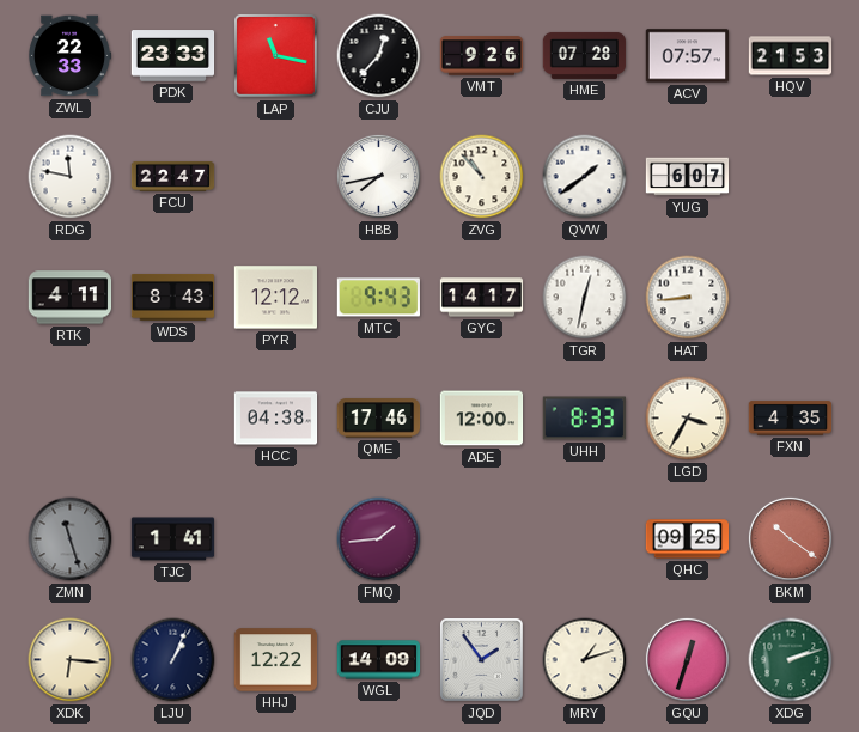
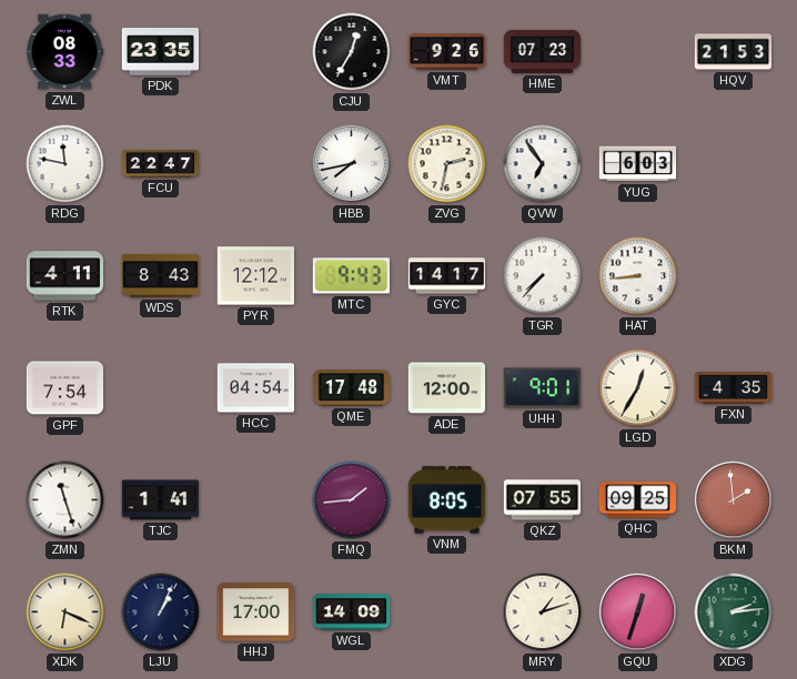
ZWL: 22:33 -> 08:33
PDK: 23:33 -> 23:35
LAP: 11:17 -> none
CJU: 12:37 -> 12:35
HME: 07:28 -> 07:23
ACV: 07:57 -> none
ZVG: 10:53 -> 2:32
QVW: 1:39 -> 6:54
YUG: 6:07 -> 6:03
TGR: 12:32 -> 7:37
GPF: none -> 7:54
HCC: 04:38 -> 04:54
QME: 17:46 -> 17:48
UHH: 8:33 -> 9:01
LGD: 3:35 -> 12:35
ZMN dial: grey -> white
VNM: none -> 8:05
QKZ: none -> 07:55
BKM: 10:21 -> 1:59
XDK: 6:16 -> 6:19
HHJ: 12:22 -> 17:00
JQD: 1:54 -> none
XDG: 2:12 -> 2:14
